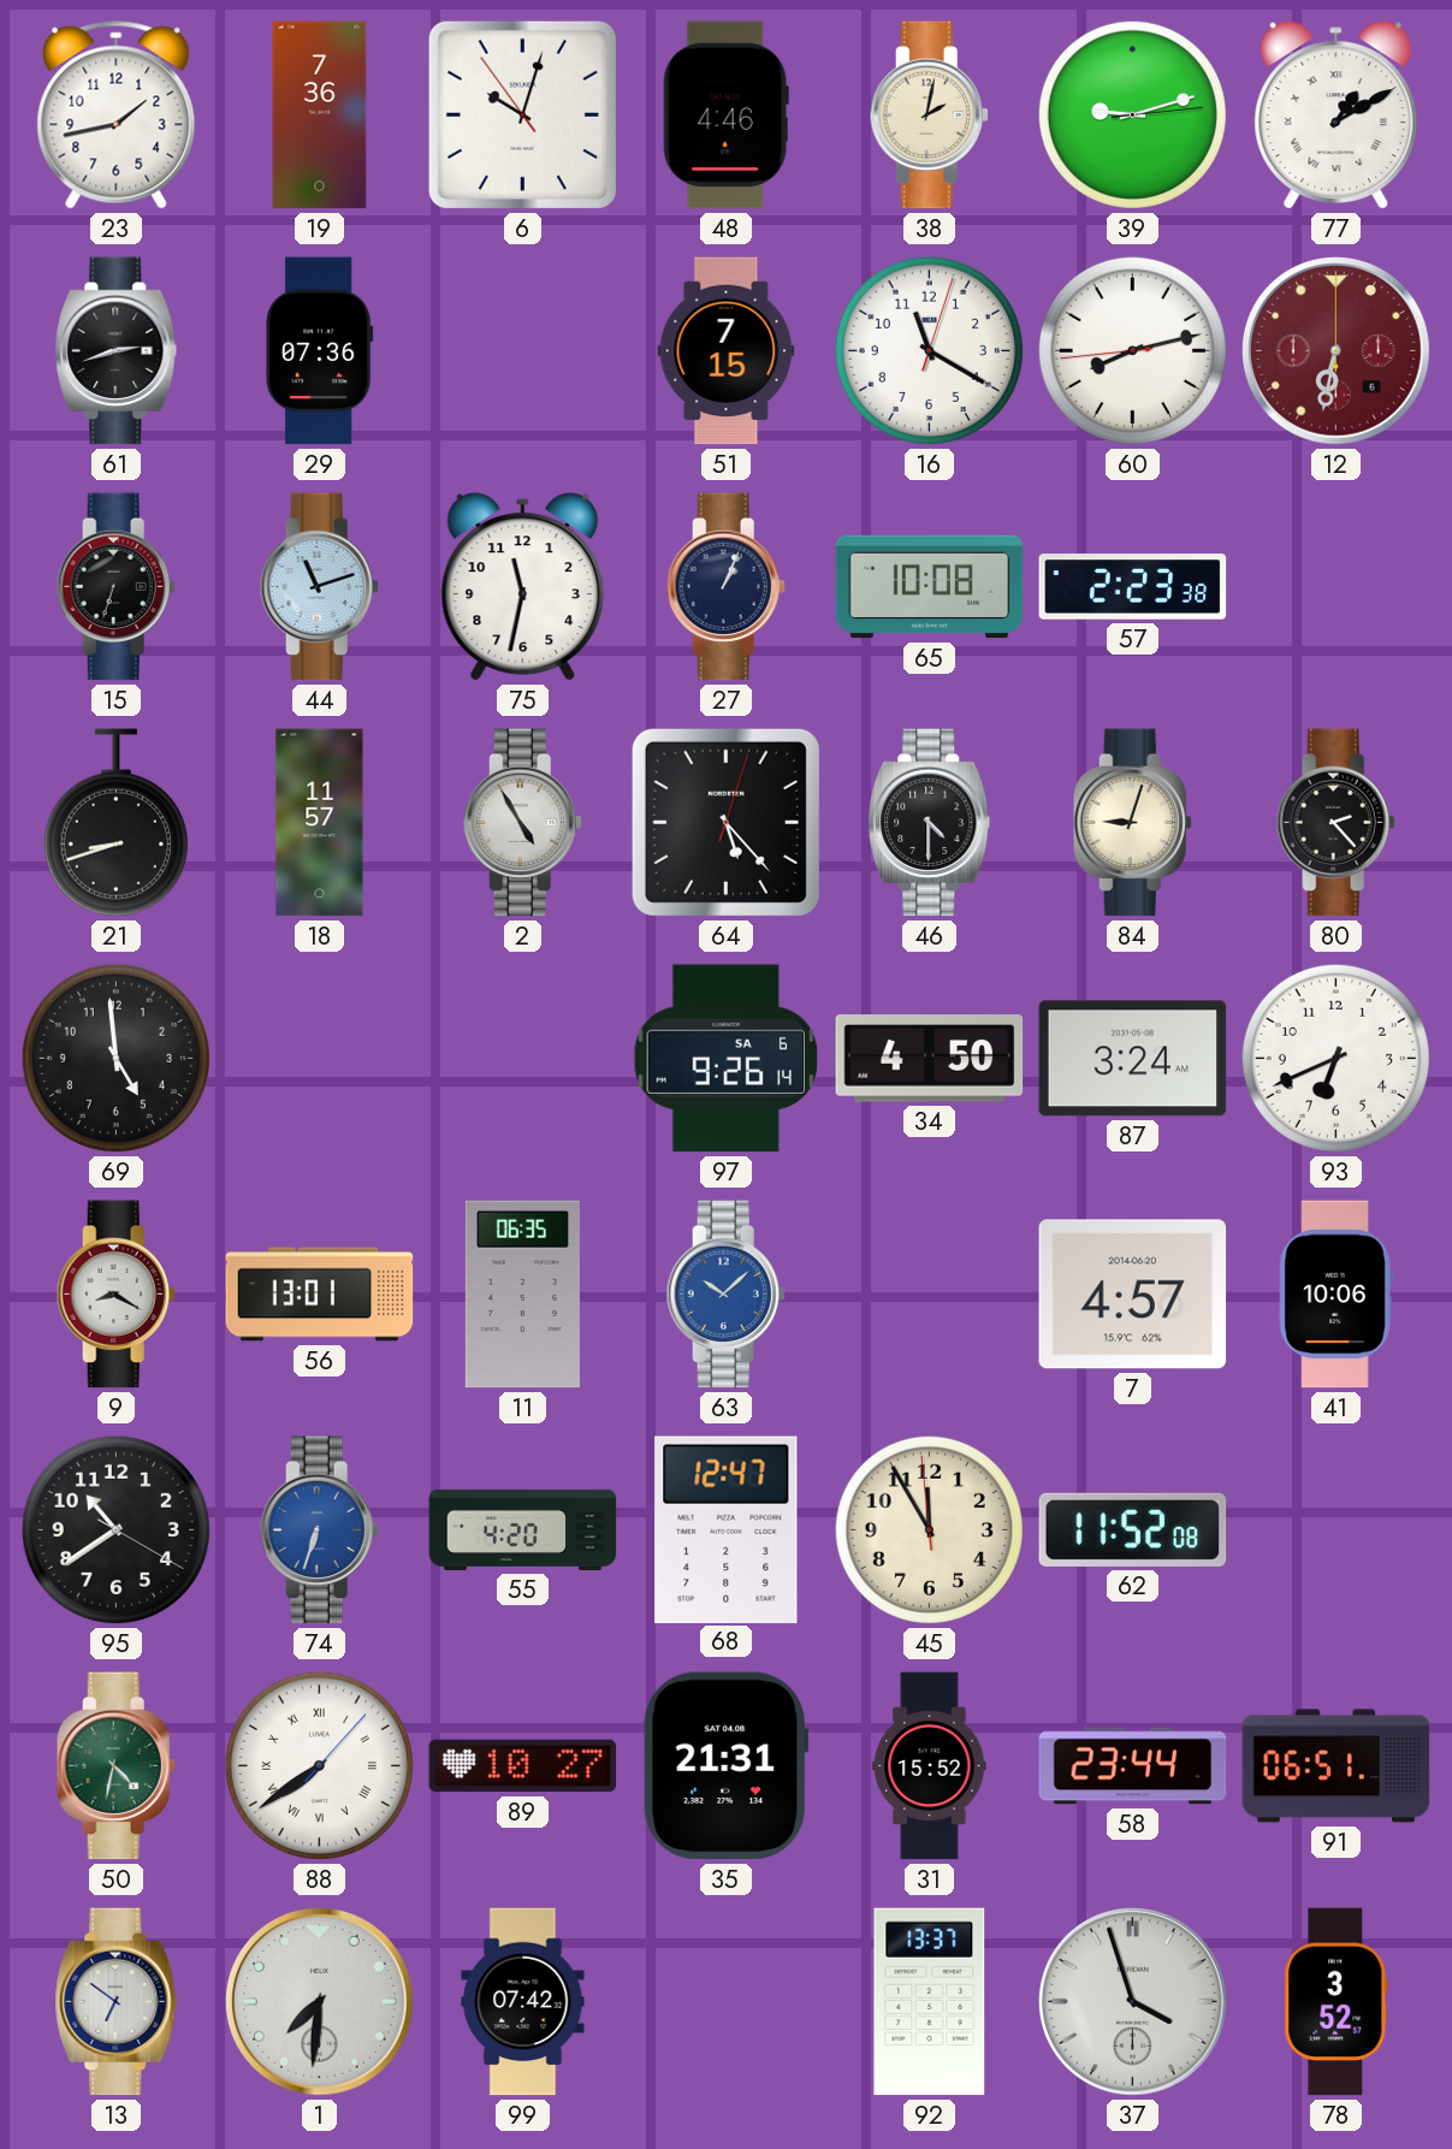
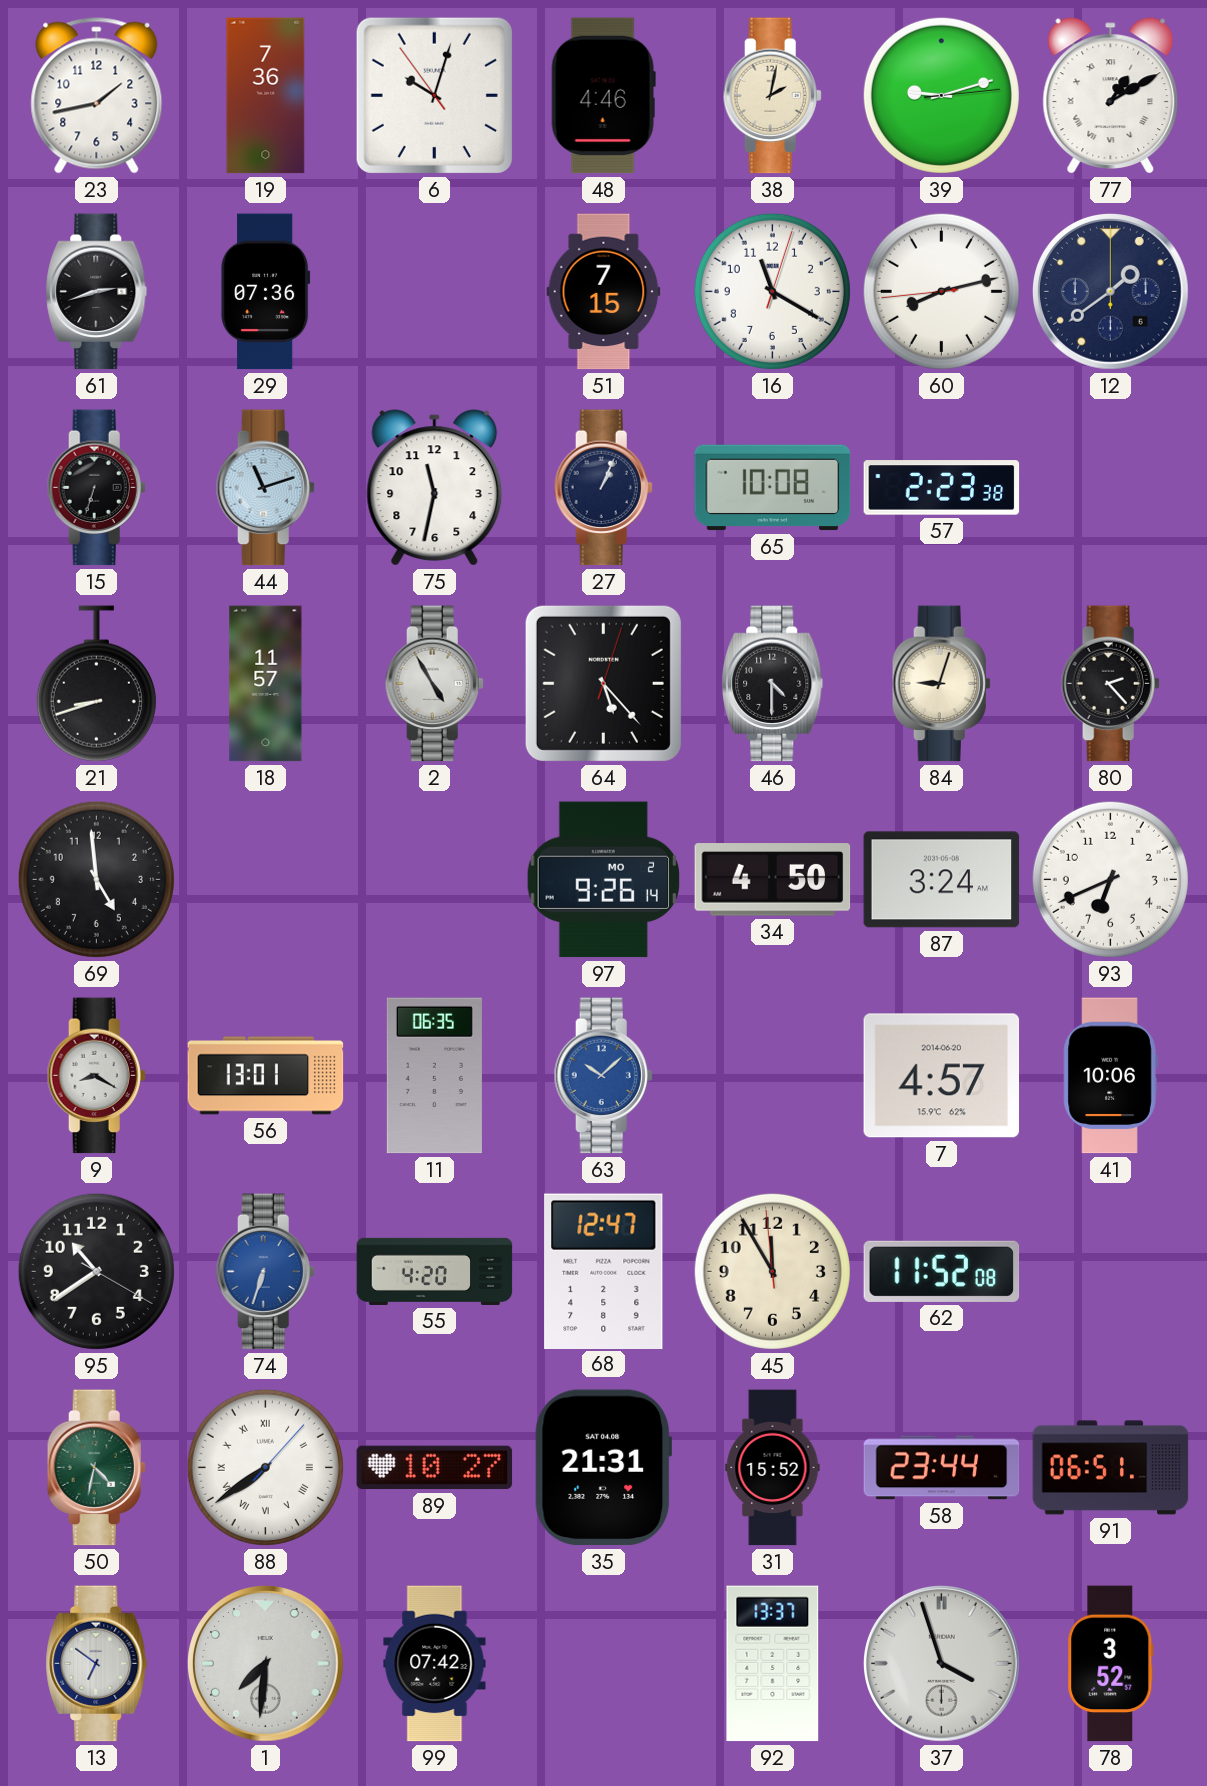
12: 6:32 -> 1:39
12 dial: burgundy -> navy
97 date: SA 6 -> MO 2
